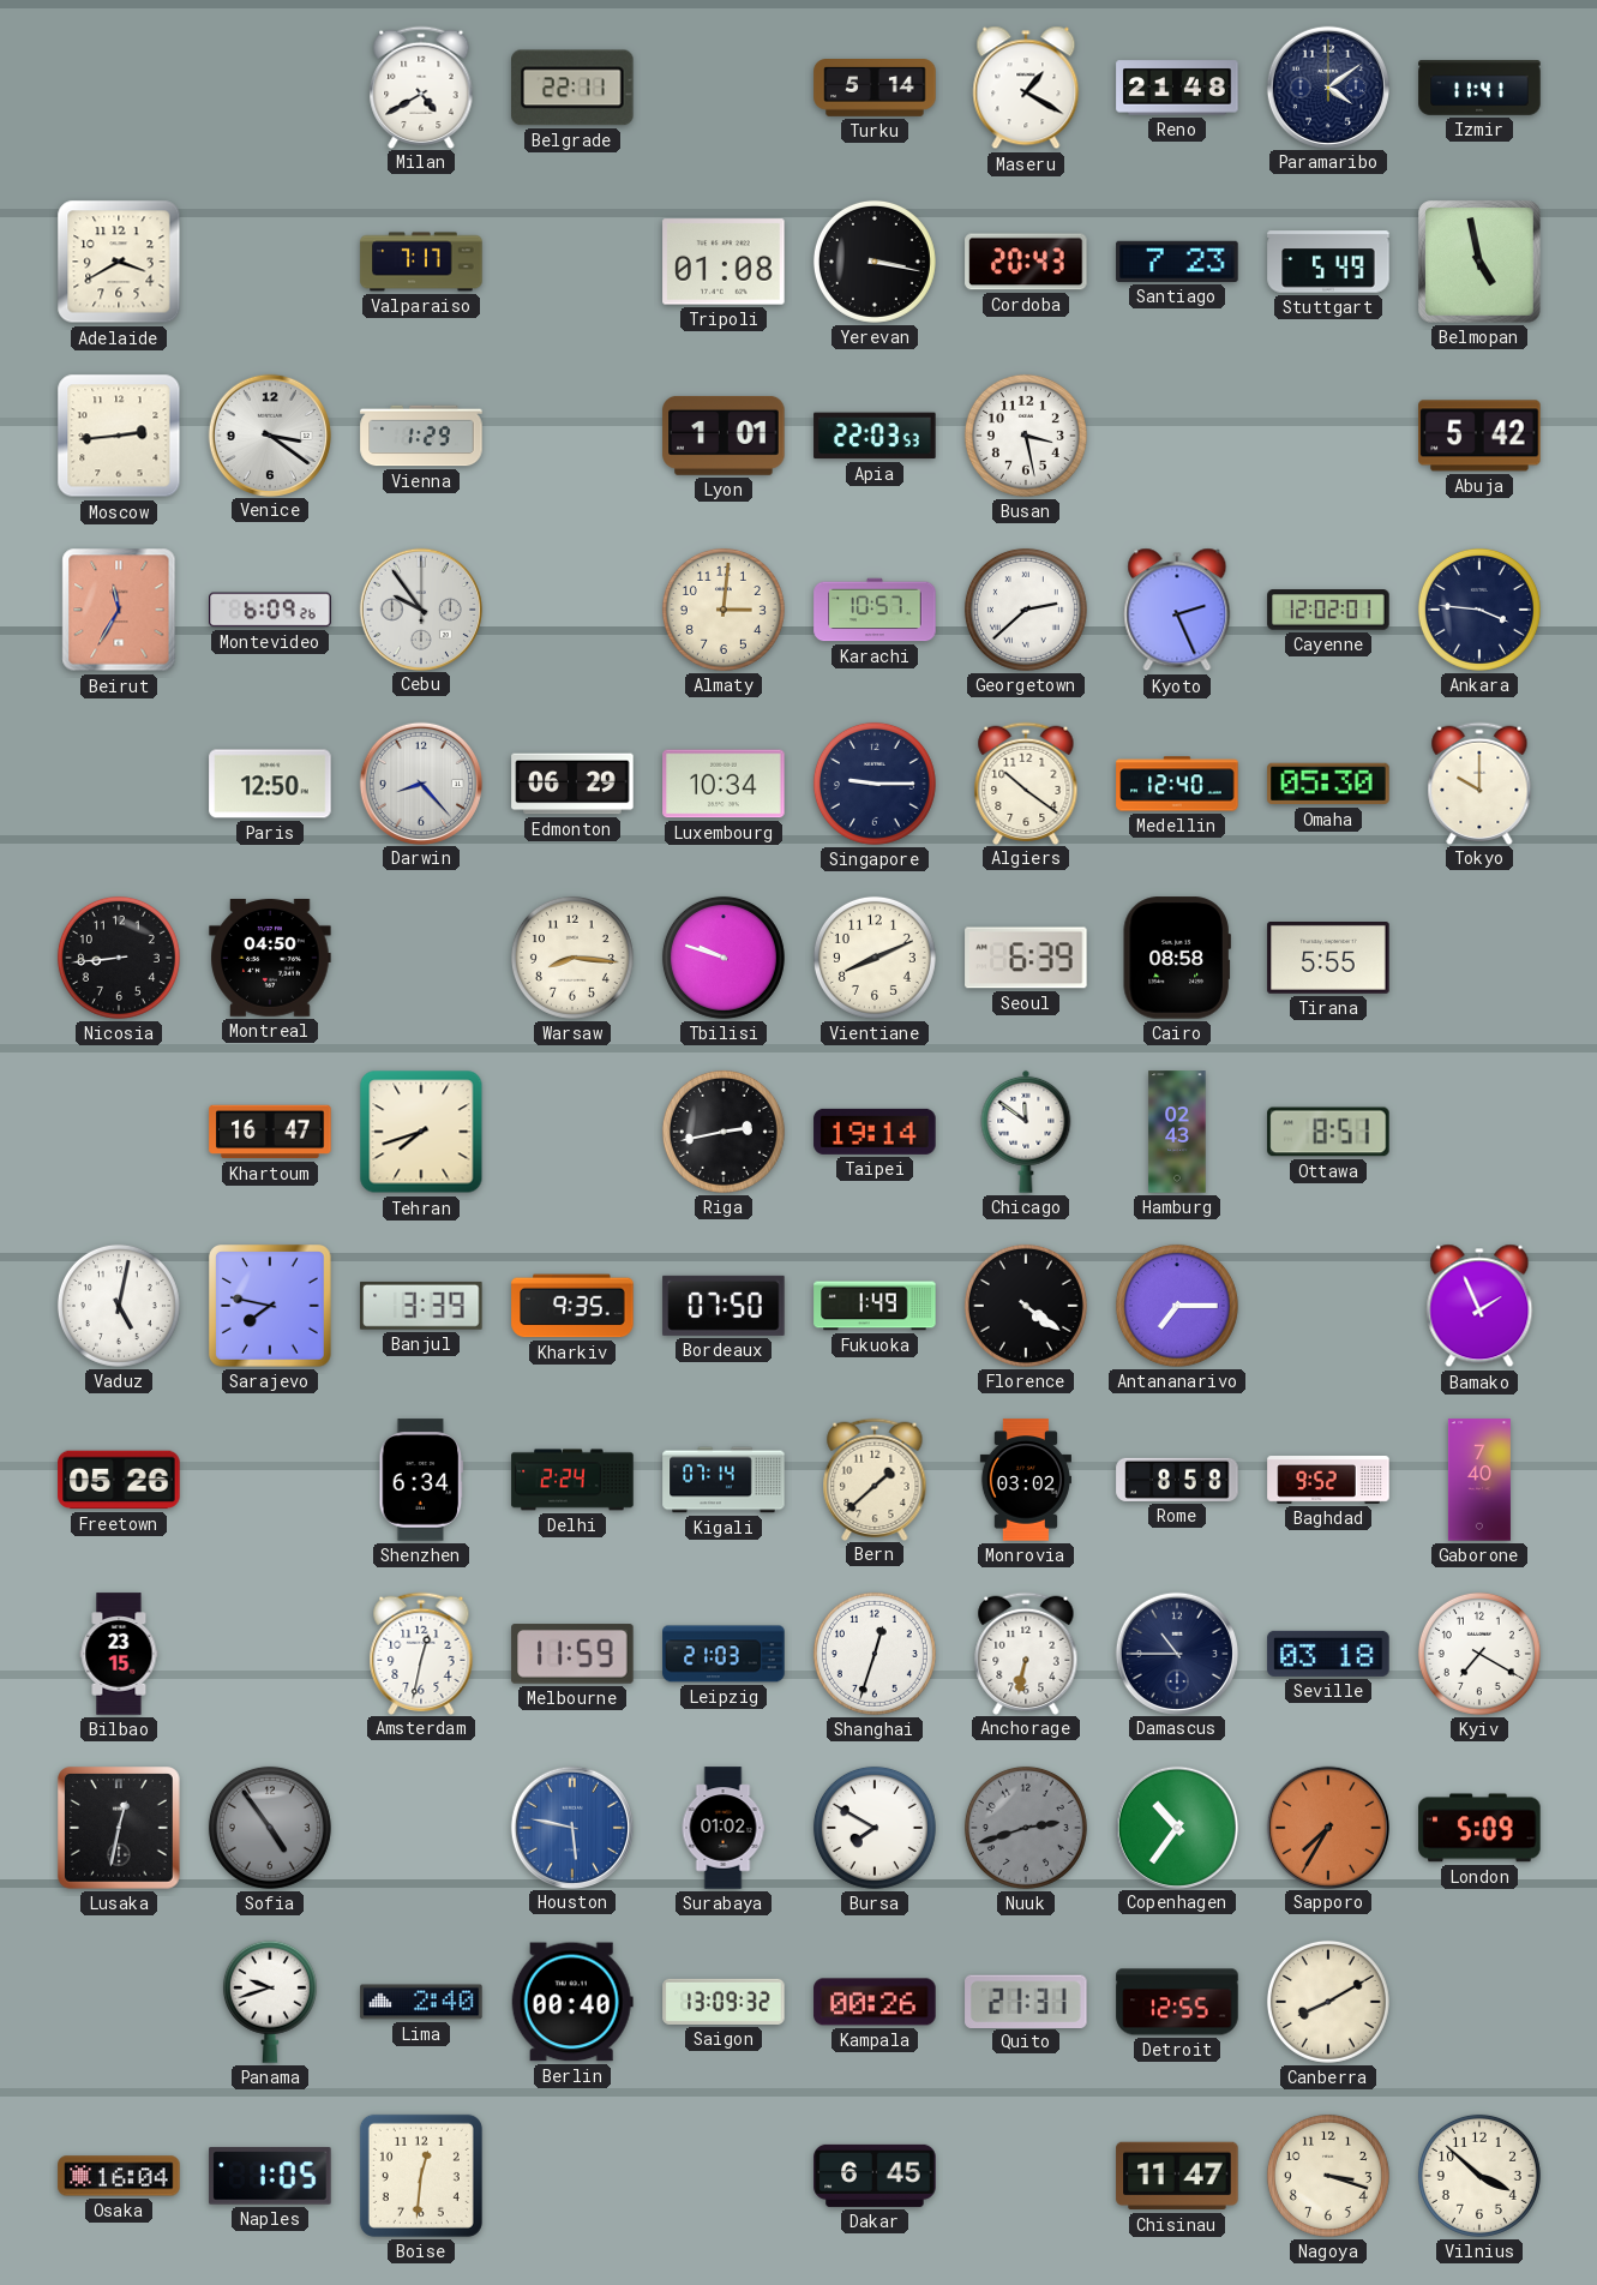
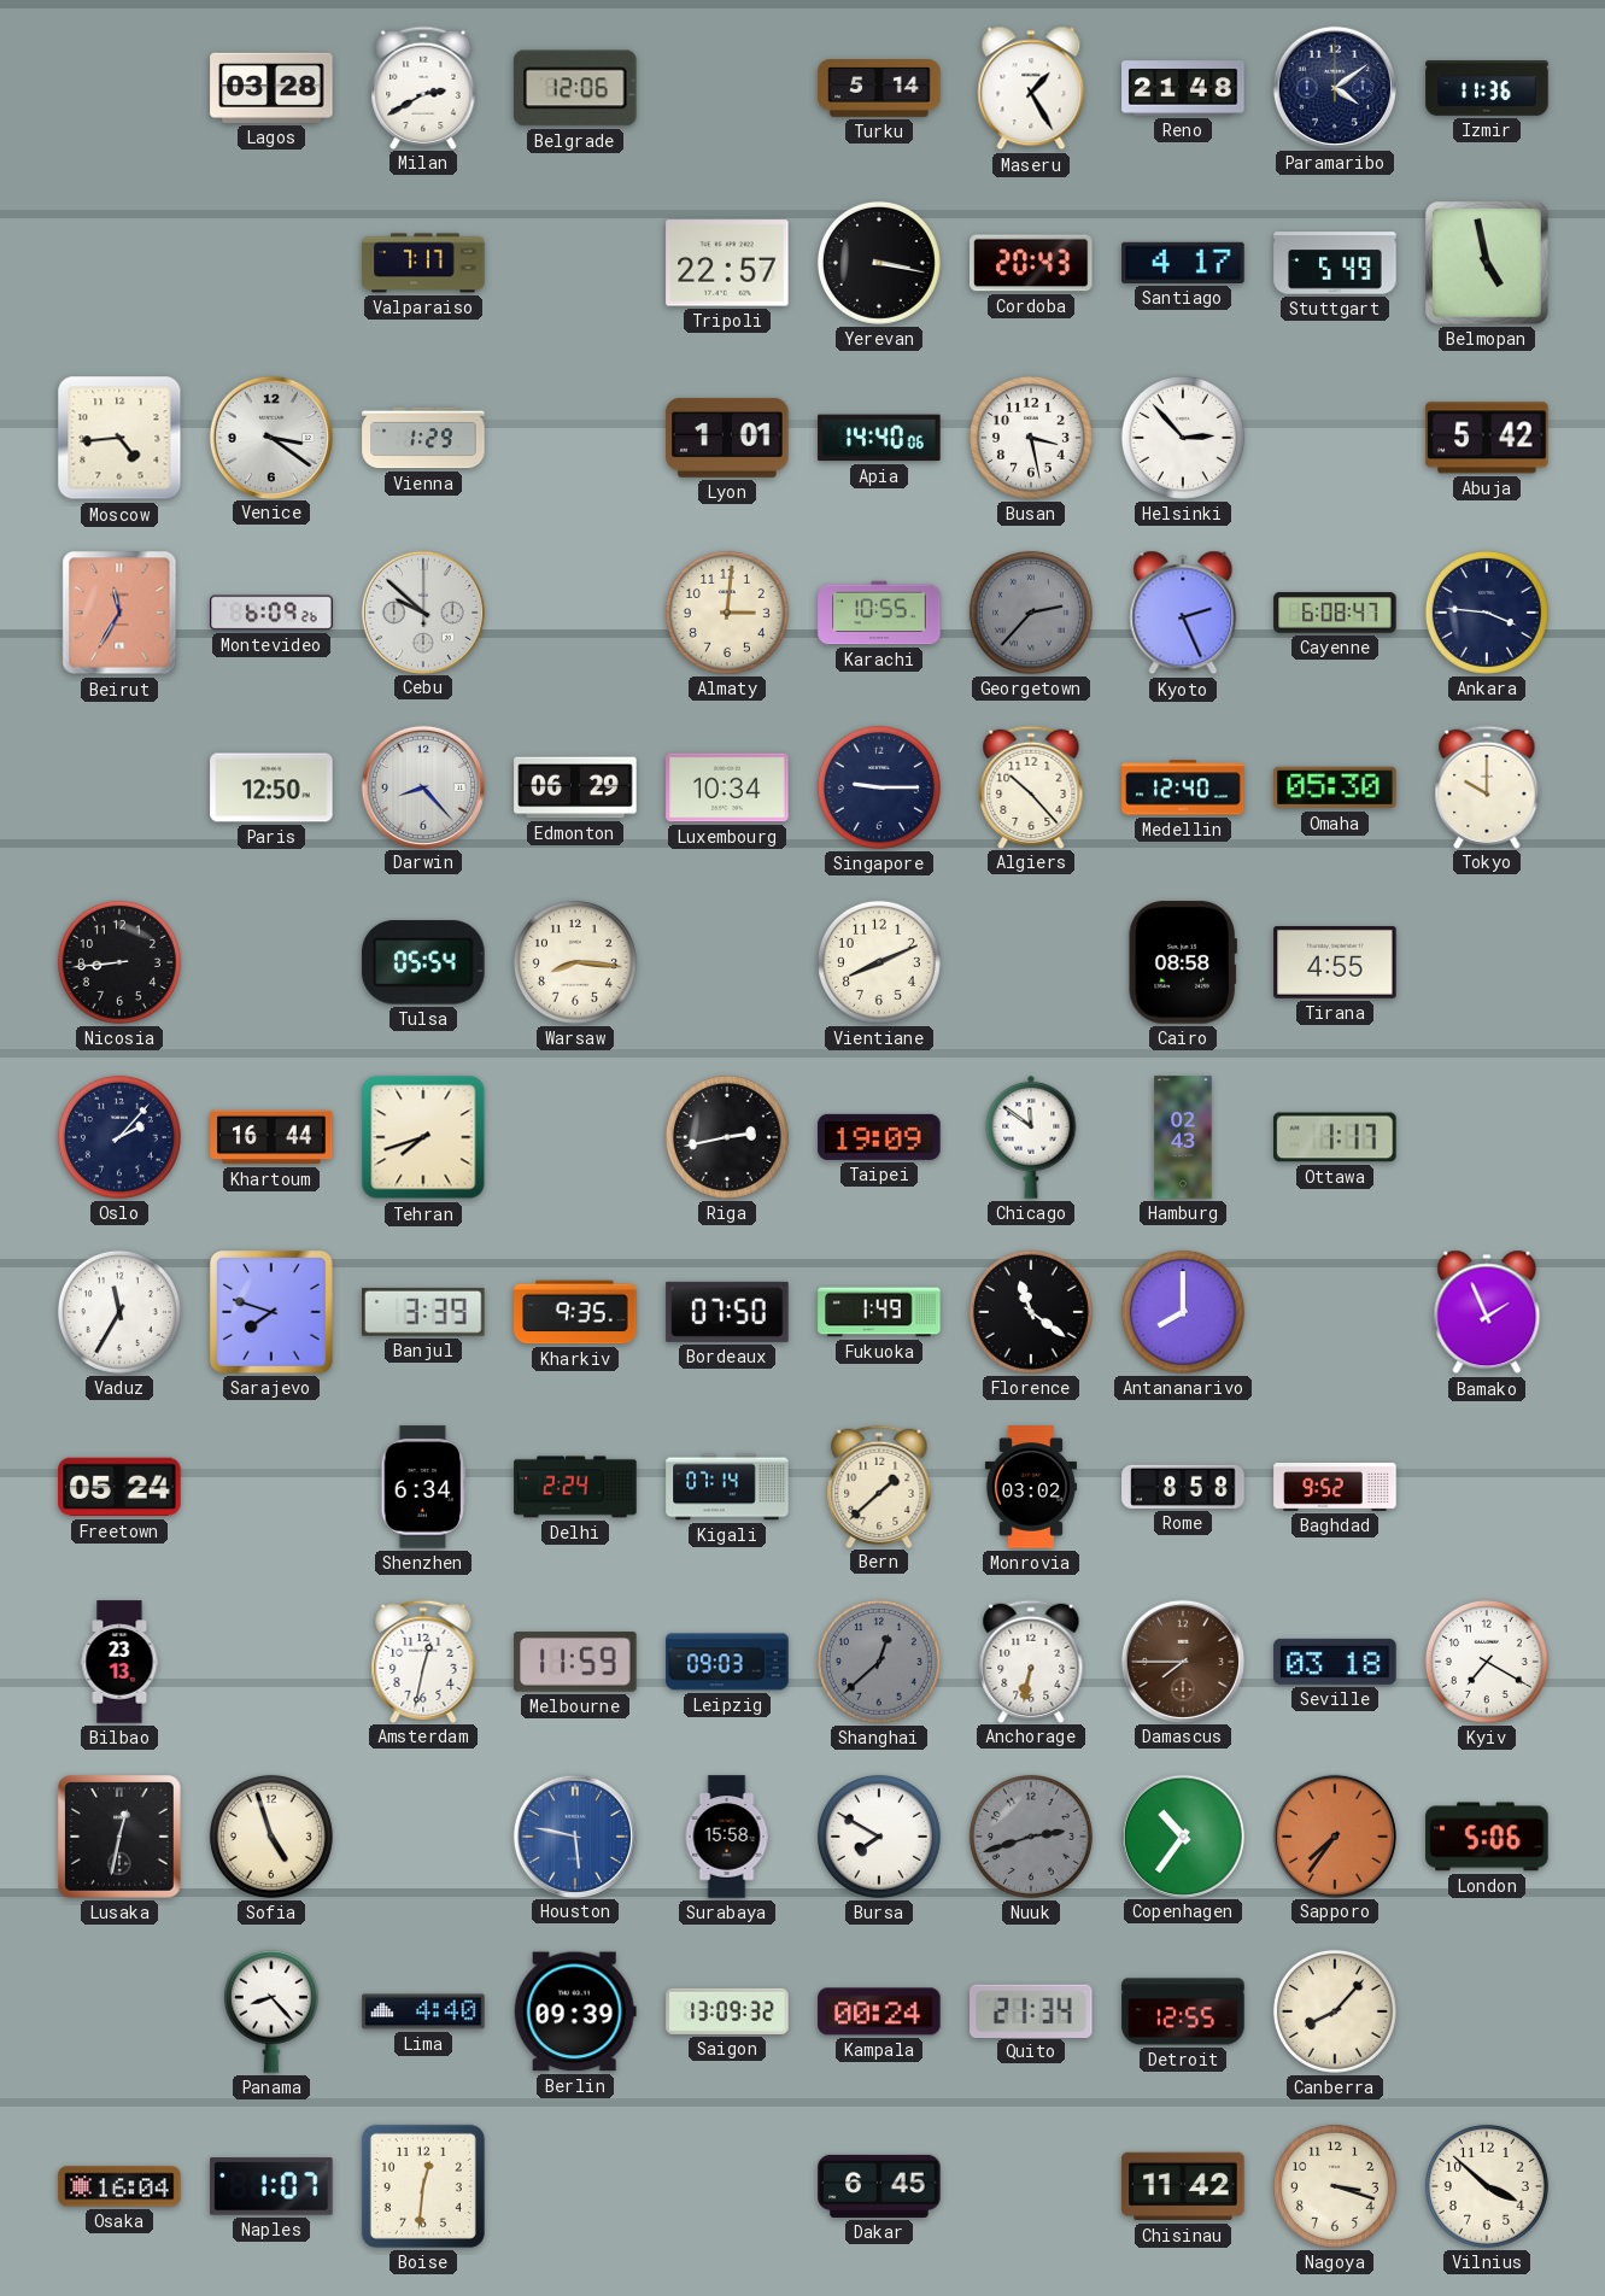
Lagos: none -> 03:28
Milan: 4:40 -> 2:40
Belgrade: 22:11 -> 12:06
Maseru: 1:20 -> 1:25
Izmir: 11:41 -> 11:36
Adelaide: 3:40 -> none
Tripoli: 01:08 -> 22:57
Santiago: 7:23 -> 4:17
Moscow: 2:44 -> 4:44
Apia: 22:03 -> 14:40
Helsinki: none -> 2:53
Cebu: 9:54 -> 9:52
Karachi: 10:57 -> 10:55
Georgetown: 2:38 -> 2:37
Georgetown dial: white -> grey
Cayenne: 12:02 -> 6:08
Algiers: 10:21 -> 10:23
Montreal: 04:50 -> none
Tulsa: none -> 05:54
Tbilisi: 9:48 -> none
Seoul: 6:39 -> none
Tirana: 5:55 -> 4:55
Oslo: none -> 2:07
Khartoum: 16:47 -> 16:44
Taipei: 19:14 -> 19:09
Ottawa: 8:51 -> 1:17
Vaduz: 5:02 -> 11:35
Sarajevo: 7:47 -> 7:48
Florence: 4:21 -> 11:21
Antananarivo: 7:15 -> 8:00
Freetown: 05:26 -> 05:24
Gaborone: 7:40 -> none
Bilbao: 23:15 -> 23:13
Leipzig: 21:03 -> 09:03
Shanghai: 12:33 -> 12:38
Shanghai dial: white -> grey
Damascus: 10:45 -> 7:45
Damascus dial: navy -> brown
Sofia: 4:54 -> 4:57
Sofia dial: grey -> cream
Surabaya: 01:02 -> 15:58
Sapporo: 7:35 -> 7:36
London: 5:09 -> 5:06
Panama: 9:42 -> 8:23
Lima: 2:40 -> 4:40
Berlin: 00:40 -> 09:39
Kampala: 00:26 -> 00:24
Quito: 21:31 -> 21:34
Canberra: 8:10 -> 8:07
Naples: 1:05 -> 1:07
Chisinau: 11:47 -> 11:42
